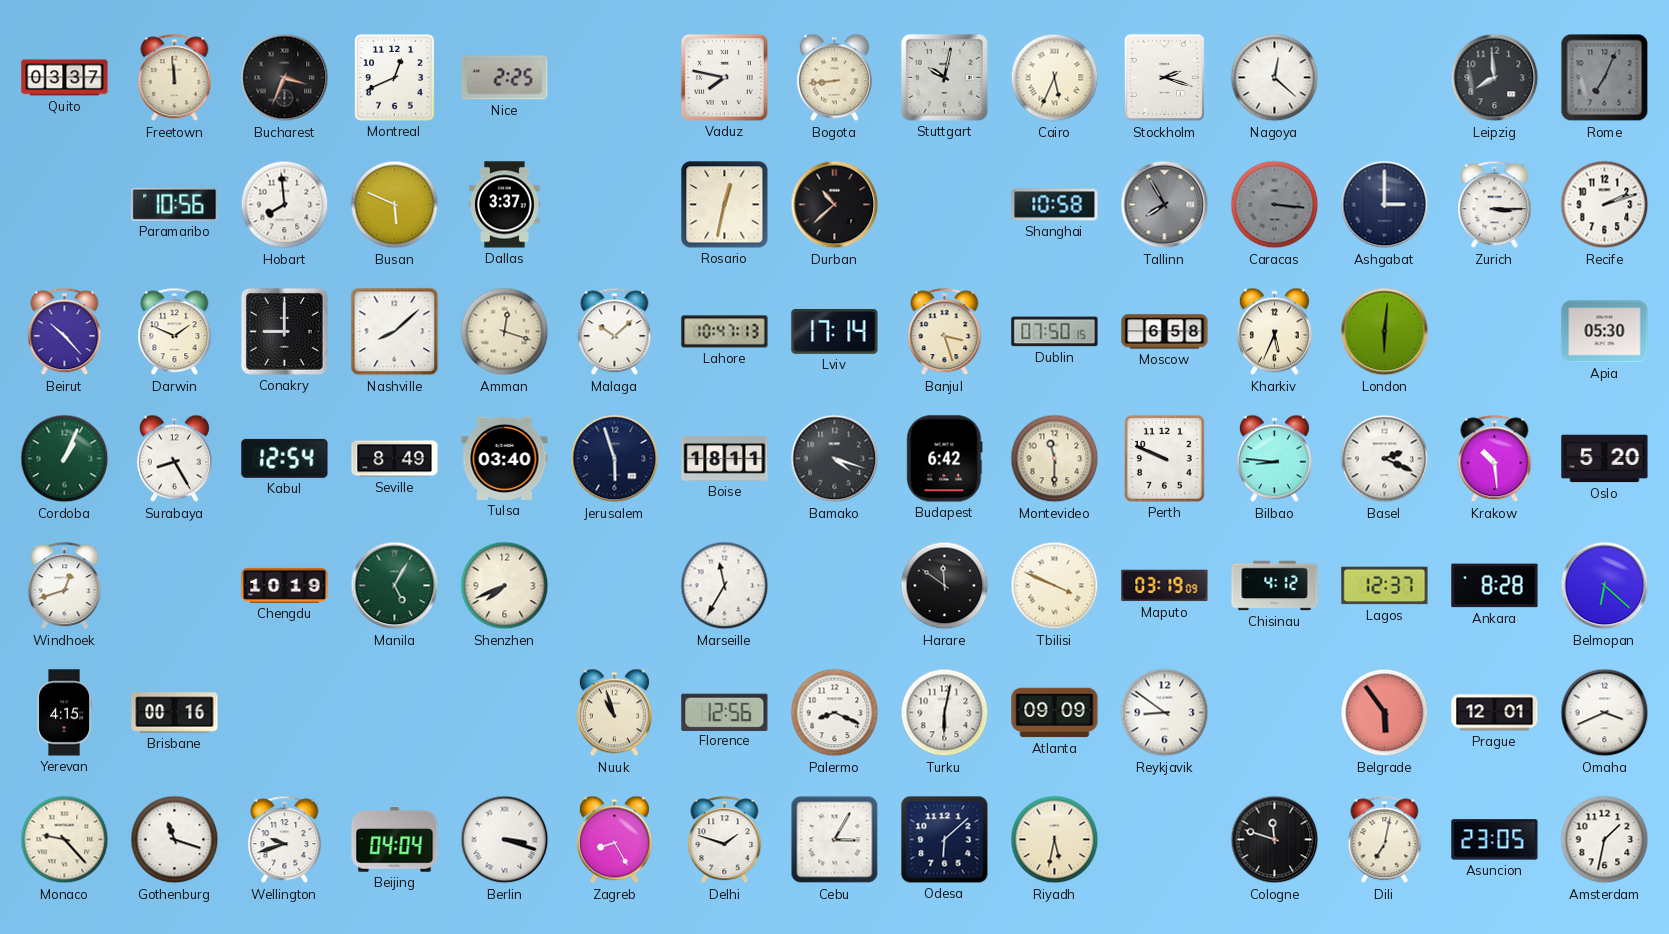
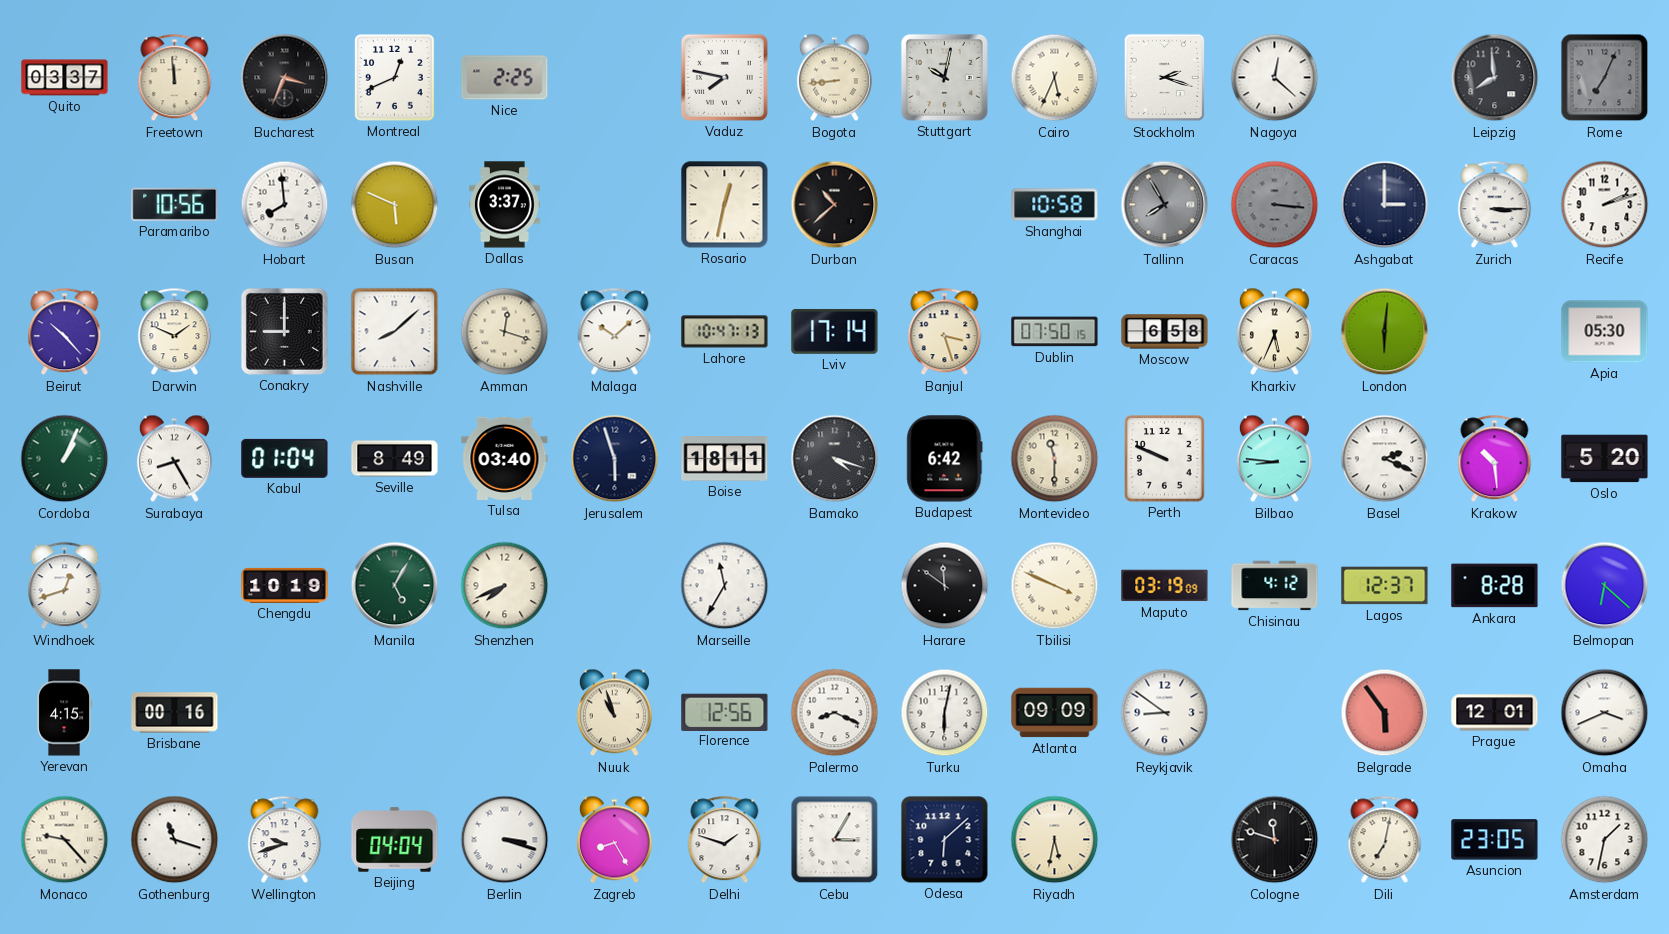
Kabul: 12:54 -> 01:04
